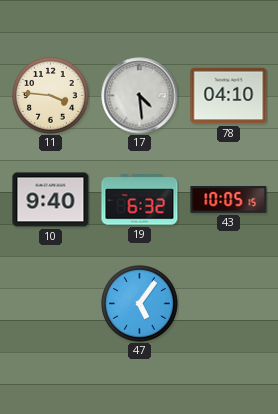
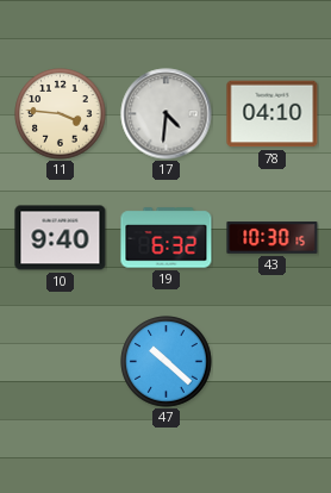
17: 4:29 -> 4:31
43: 10:05 -> 10:30
47: 5:06 -> 10:22
